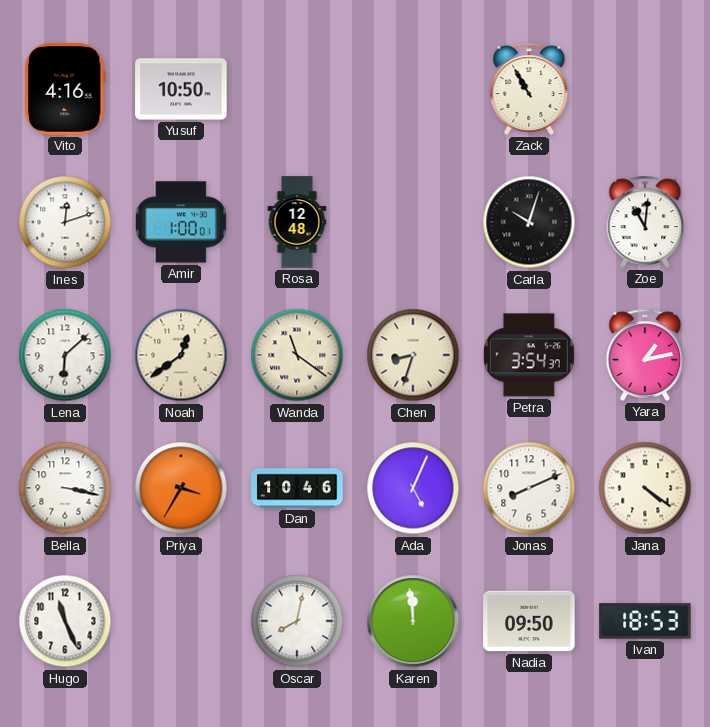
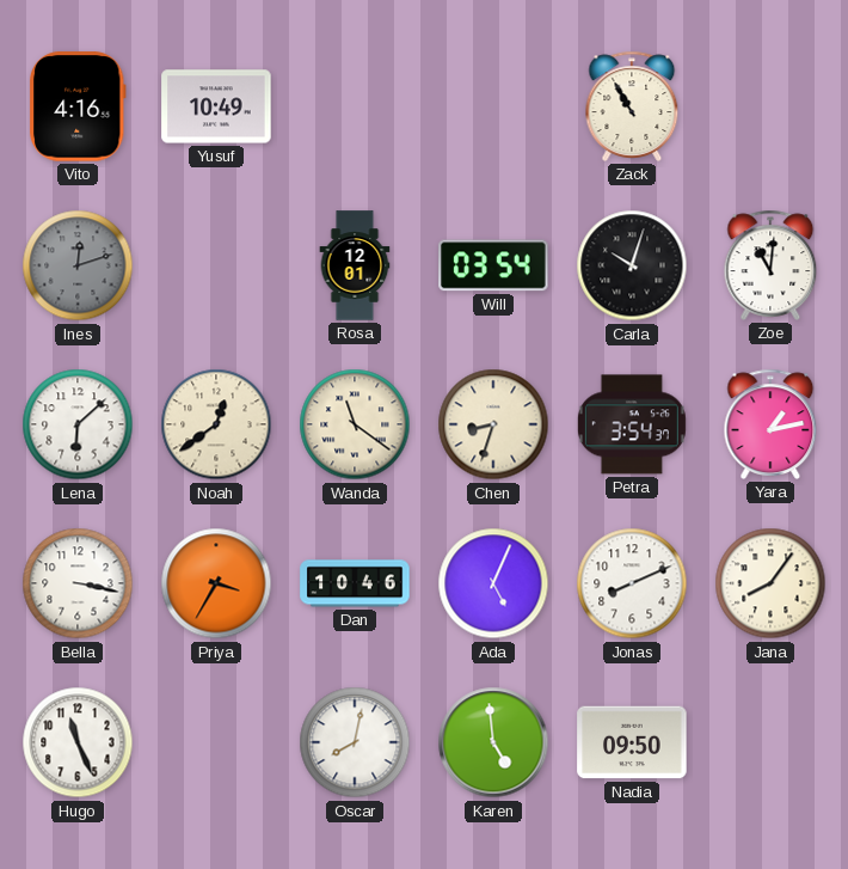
Yusuf: 10:50 -> 10:49
Ines dial: white -> grey
Amir: 1:00 -> none
Rosa: 12:48 -> 12:01
Will: none -> 03:54
Jana: 4:21 -> 8:06
Karen: 11:59 -> 4:59
Ivan: 18:53 -> none
